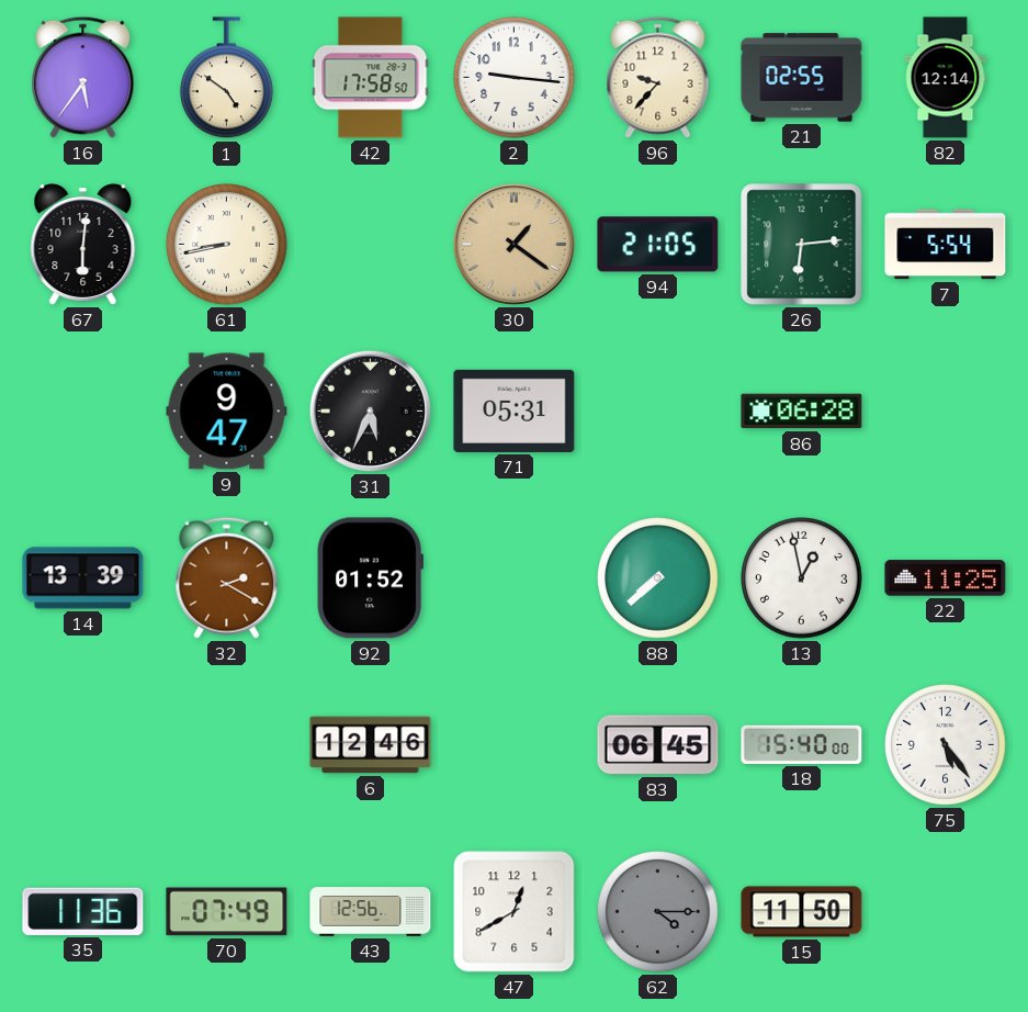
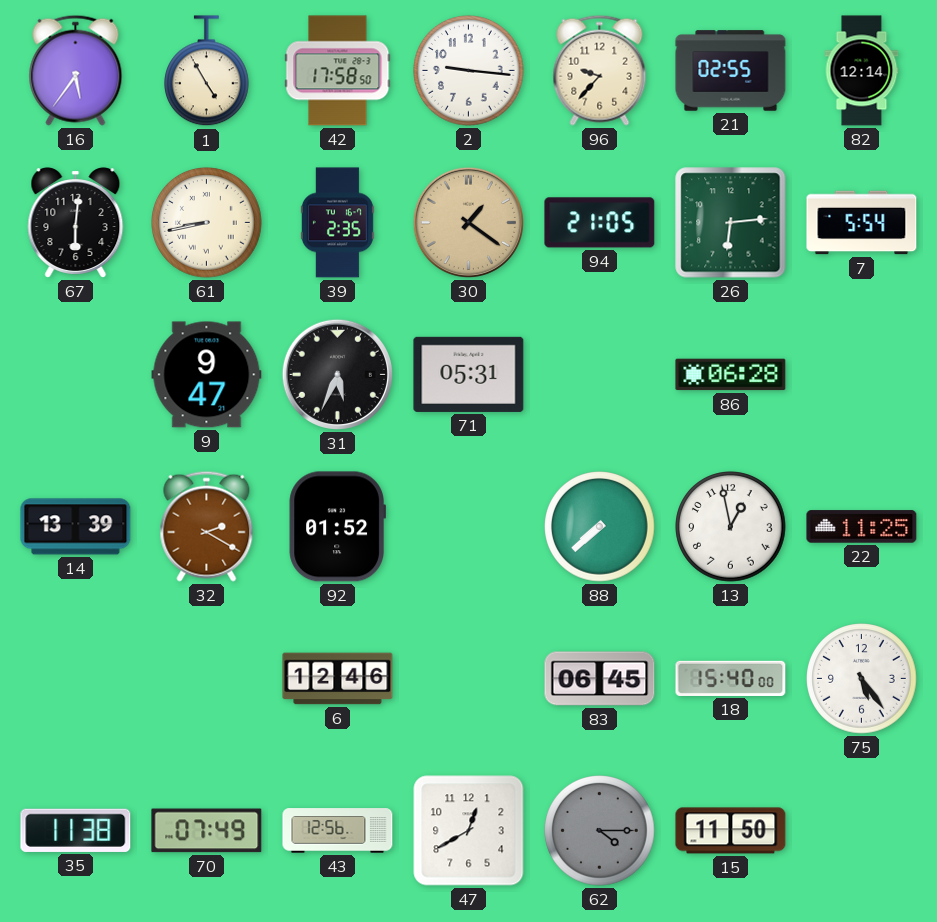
1: 4:51 -> 4:55
39: none -> 2:35
35: 11:36 -> 11:38
